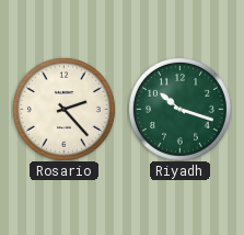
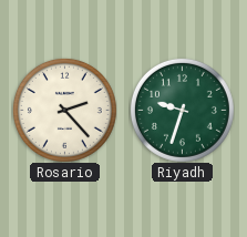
Riyadh: 10:18 -> 9:33
